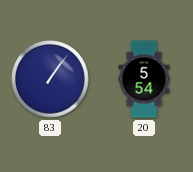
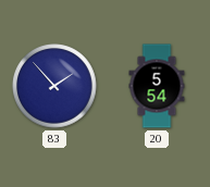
83: 1:06 -> 1:53
